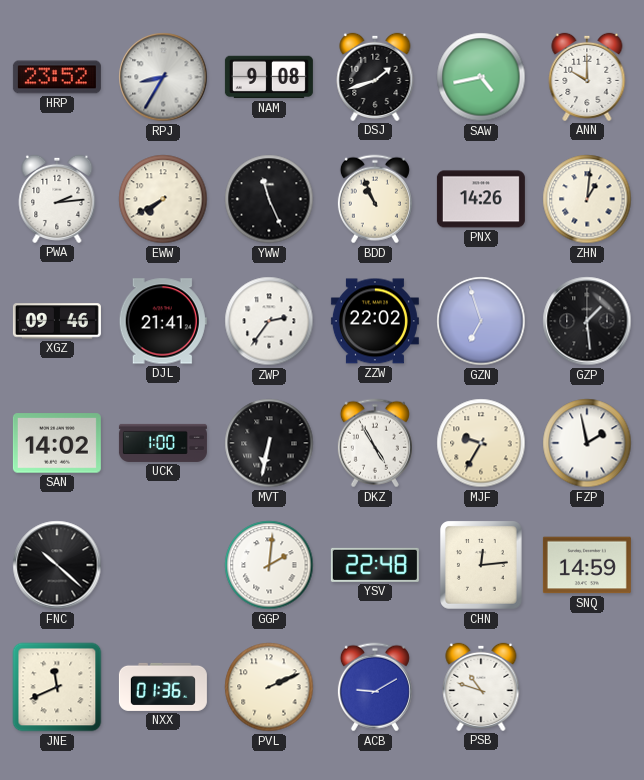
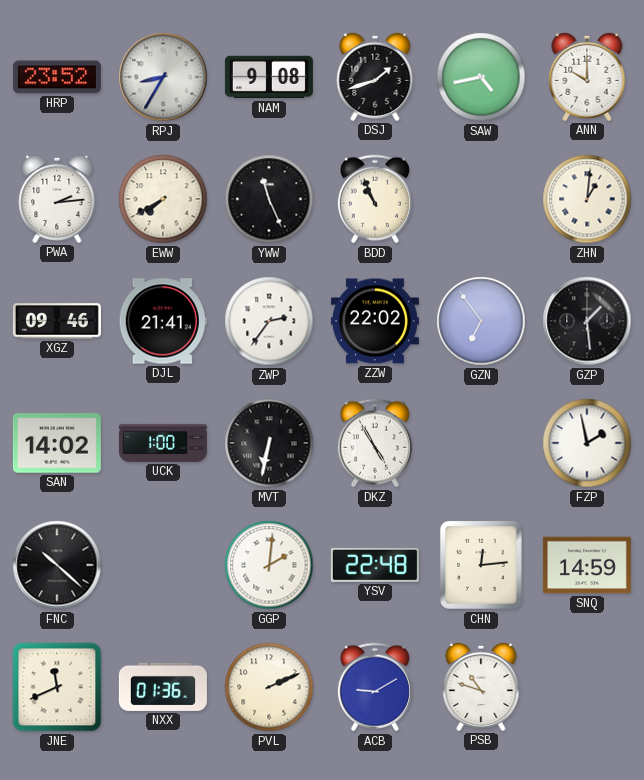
PNX: 14:26 -> none
GZN: 6:57 -> 6:54
MJF: 9:35 -> none
